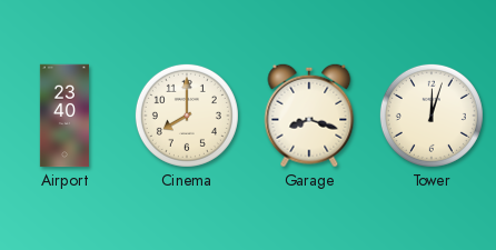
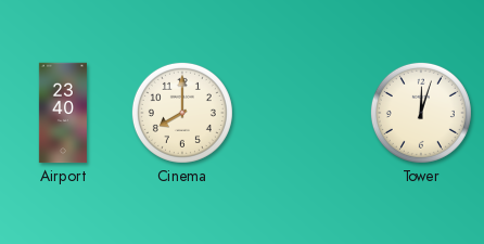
Garage: 8:18 -> none
